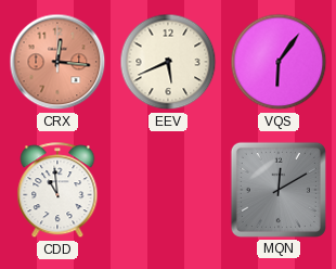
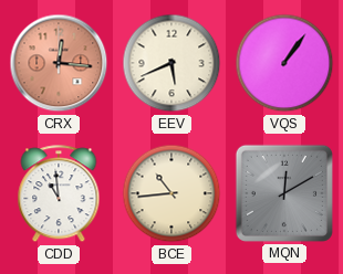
VQS: 6:06 -> 1:06
BCE: none -> 10:44
